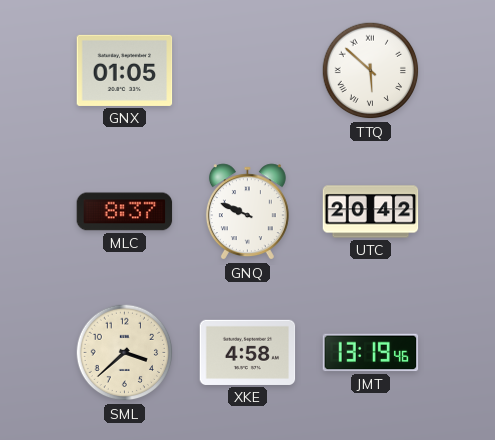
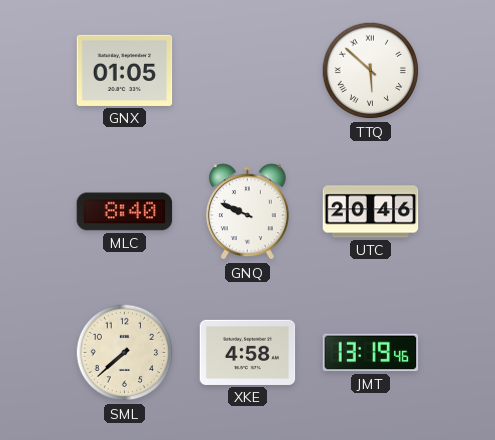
MLC: 8:37 -> 8:40
UTC: 20:42 -> 20:46
SML: 3:38 -> 7:38
